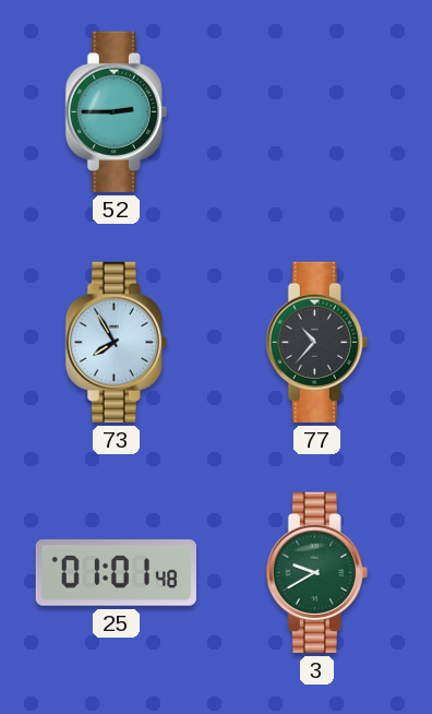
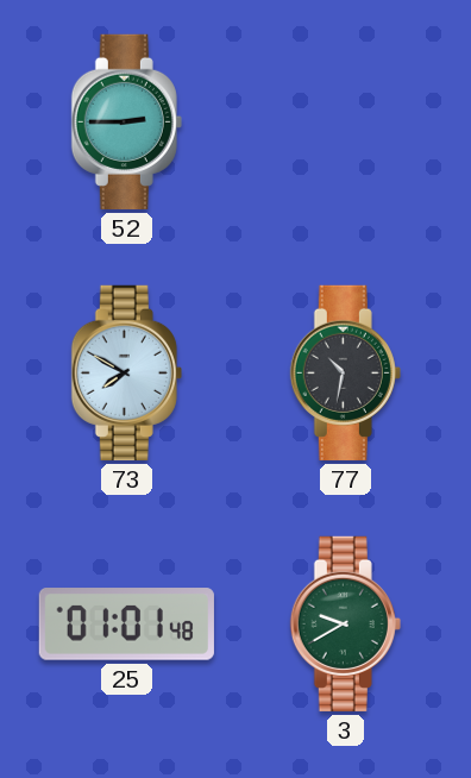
73: 7:55 -> 7:50
77: 10:37 -> 10:32
